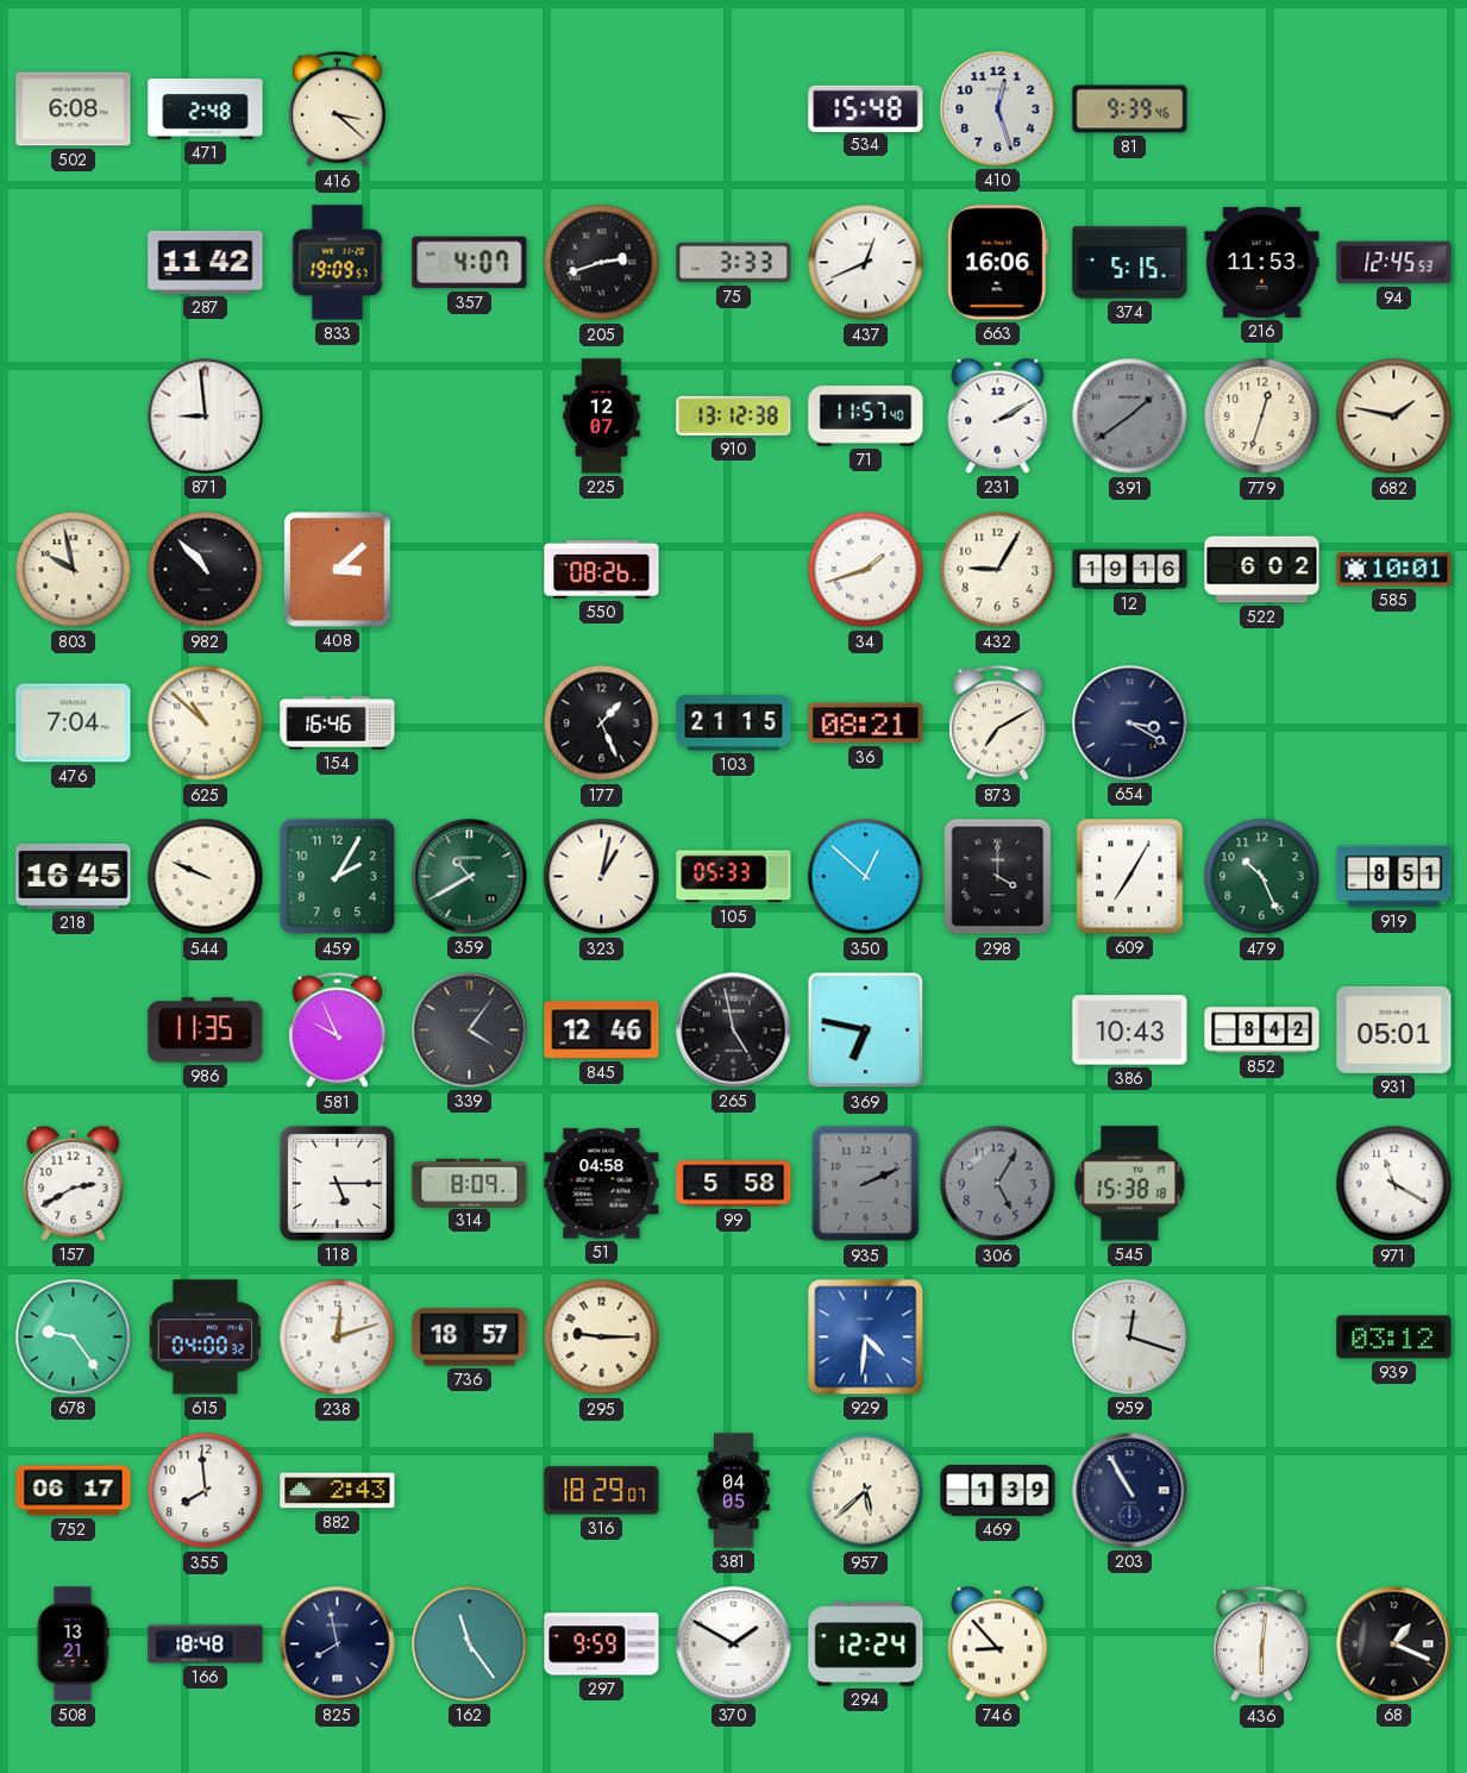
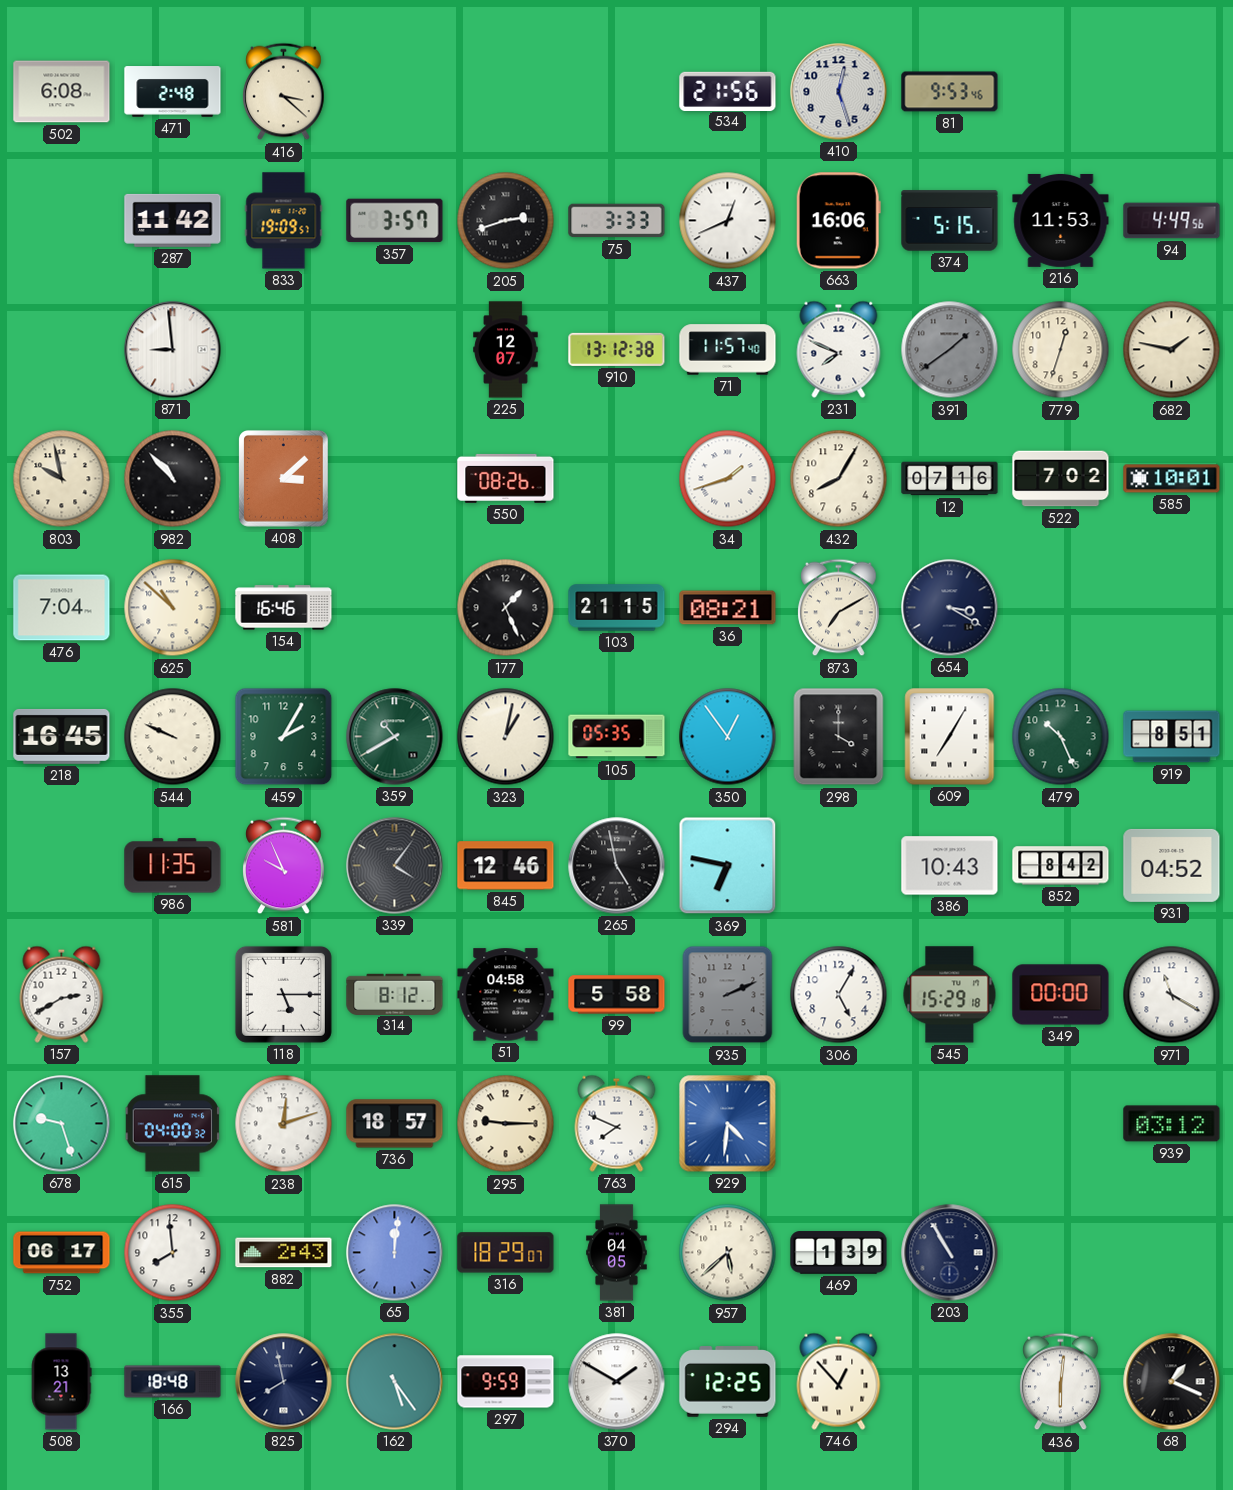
534: 15:48 -> 21:56
81: 9:39 -> 9:53
357: 4:07 -> 3:57
94: 12:45 -> 4:49
231: 2:10 -> 7:49
432: 9:05 -> 8:05
12: 19:16 -> 07:16
522: 6:02 -> 7:02
105: 05:33 -> 05:35
350: 12:52 -> 12:54
931: 05:01 -> 04:52
314: 8:09 -> 8:12
306 dial: grey -> white
545: 15:38 -> 15:29
349: none -> 00:00
678: 9:24 -> 9:27
763: none -> 7:49
959: 12:18 -> none
65: none -> 12:01
162: 11:24 -> 5:24
294: 12:24 -> 12:25
746: 8:53 -> 12:53
